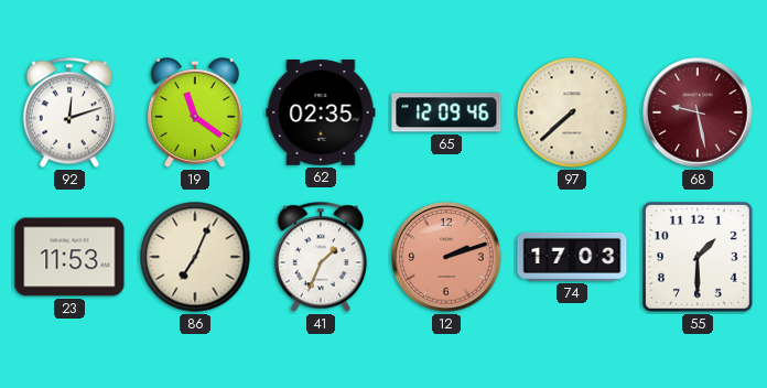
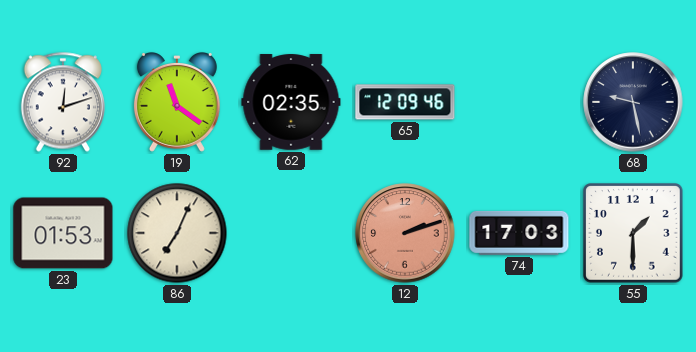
97: 7:38 -> none
68 dial: burgundy -> navy
23: 11:53 -> 01:53
41: 1:34 -> none
